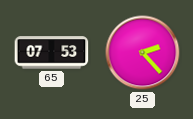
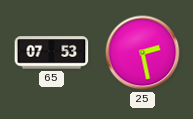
25: 2:23 -> 2:28
